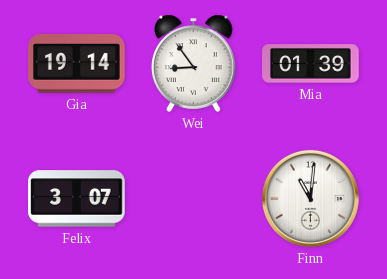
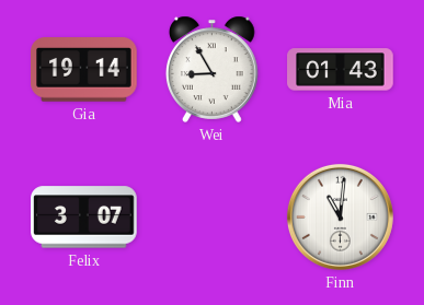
Wei: 8:54 -> 8:55
Mia: 01:39 -> 01:43
